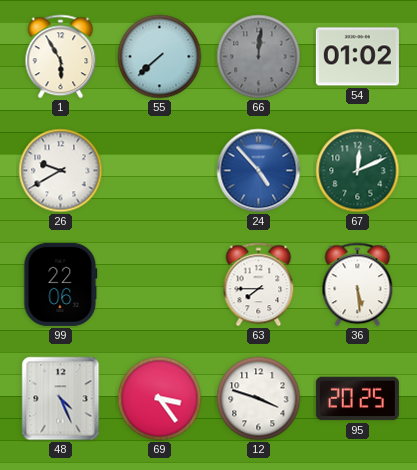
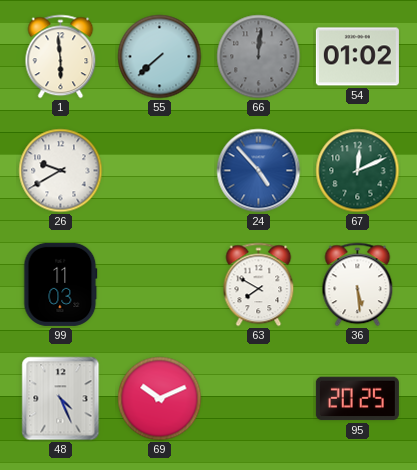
1: 5:55 -> 5:59
99: 22:06 -> 11:03
63: 7:45 -> 7:50
69: 3:24 -> 10:11
12: 3:48 -> none
